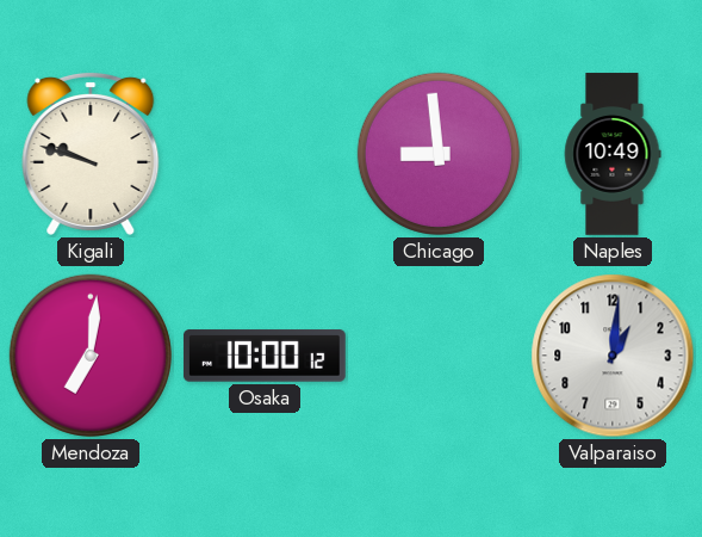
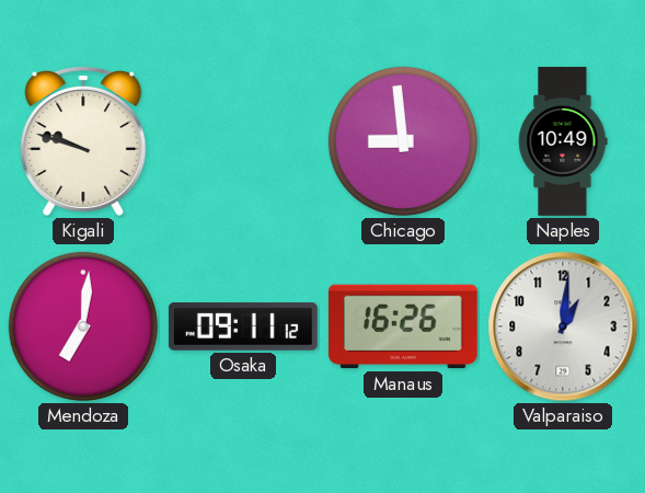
Osaka: 10:00 -> 09:11
Manaus: none -> 16:26
